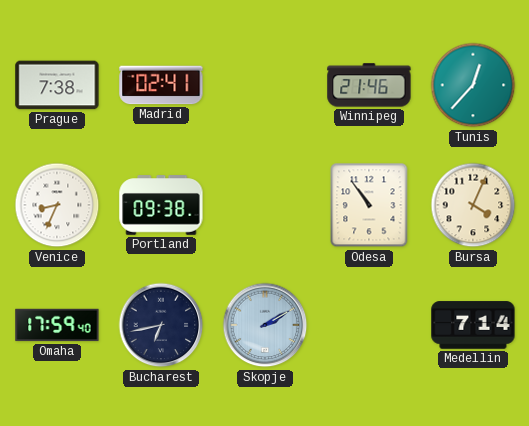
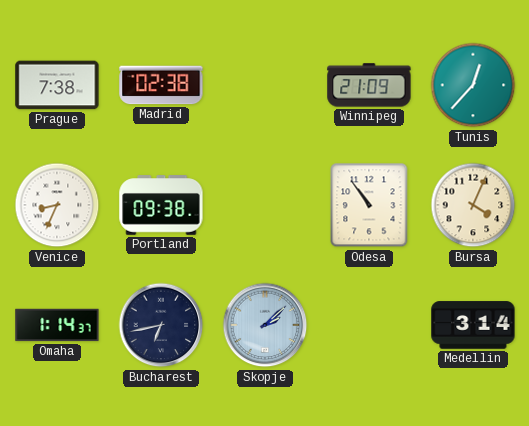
Madrid: 02:41 -> 02:38
Winnipeg: 21:46 -> 21:09
Omaha: 17:59 -> 1:14
Skopje: 2:10 -> 2:08
Medellin: 7:14 -> 3:14
